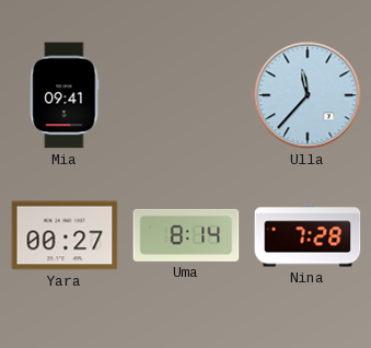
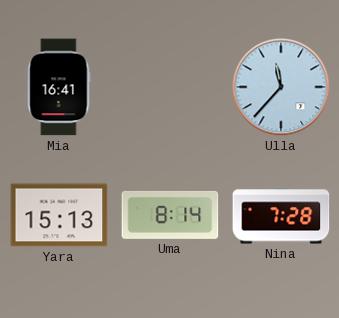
Mia: 09:41 -> 16:41
Yara: 00:27 -> 15:13
